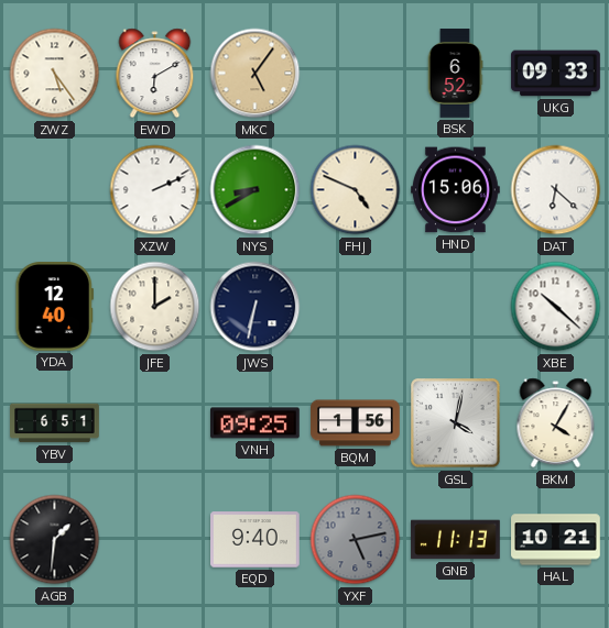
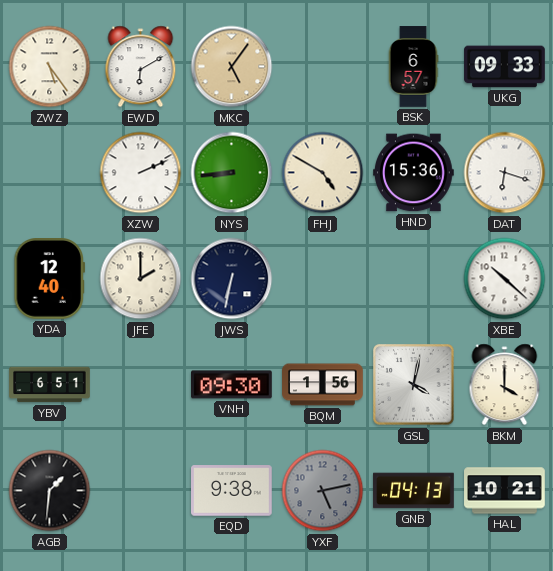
BSK: 6:52 -> 6:57
NYS: 8:40 -> 8:44
FHJ: 4:49 -> 4:50
HND: 15:06 -> 15:36
DAT: 6:22 -> 6:18
VNH: 09:25 -> 09:30
BKM: 4:05 -> 4:00
EQD: 9:40 -> 9:38
GNB: 11:13 -> 04:13
